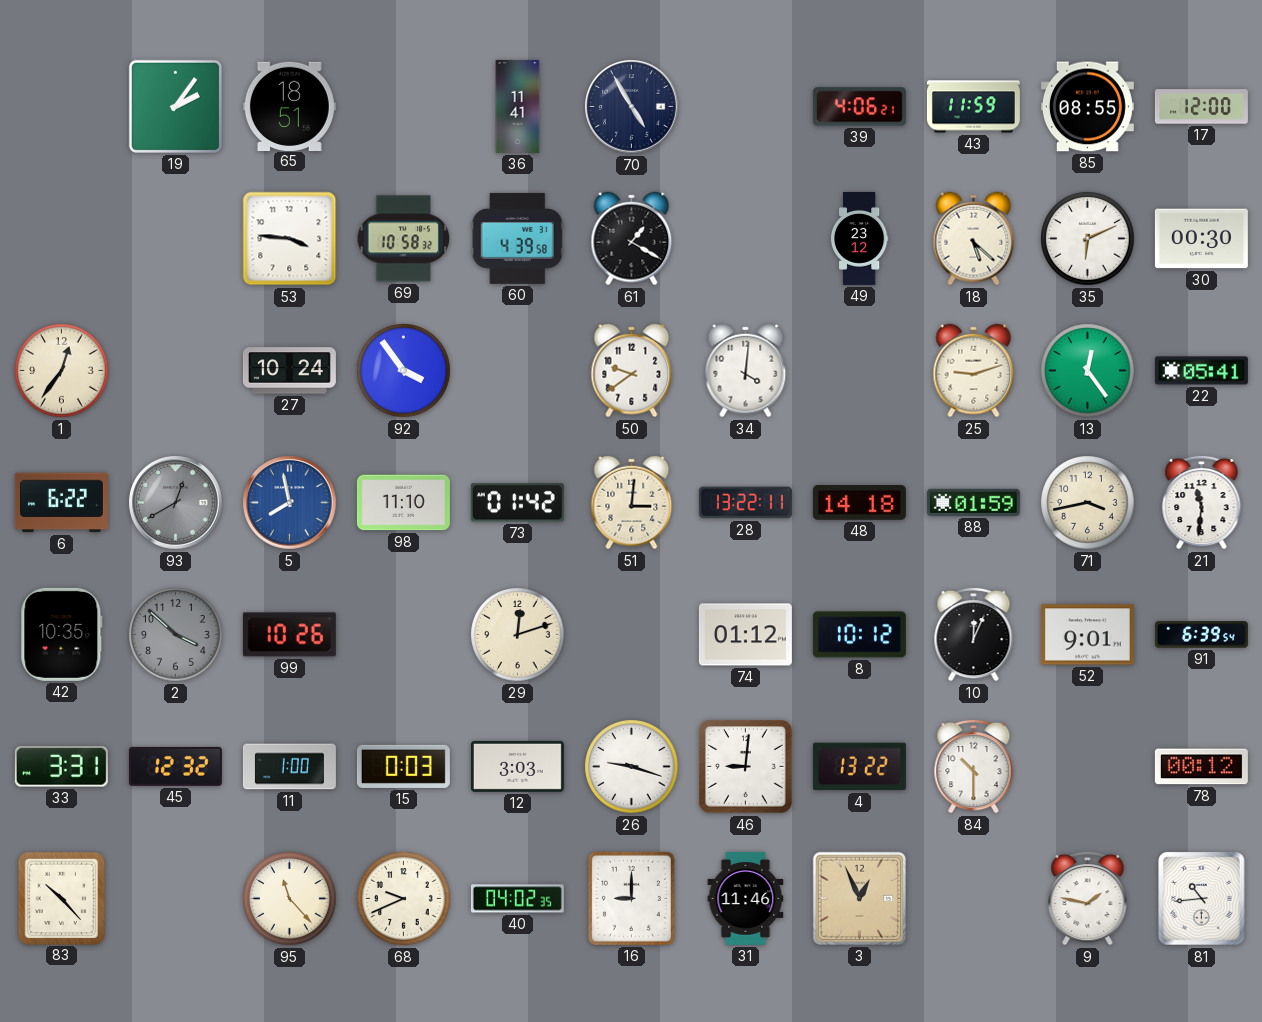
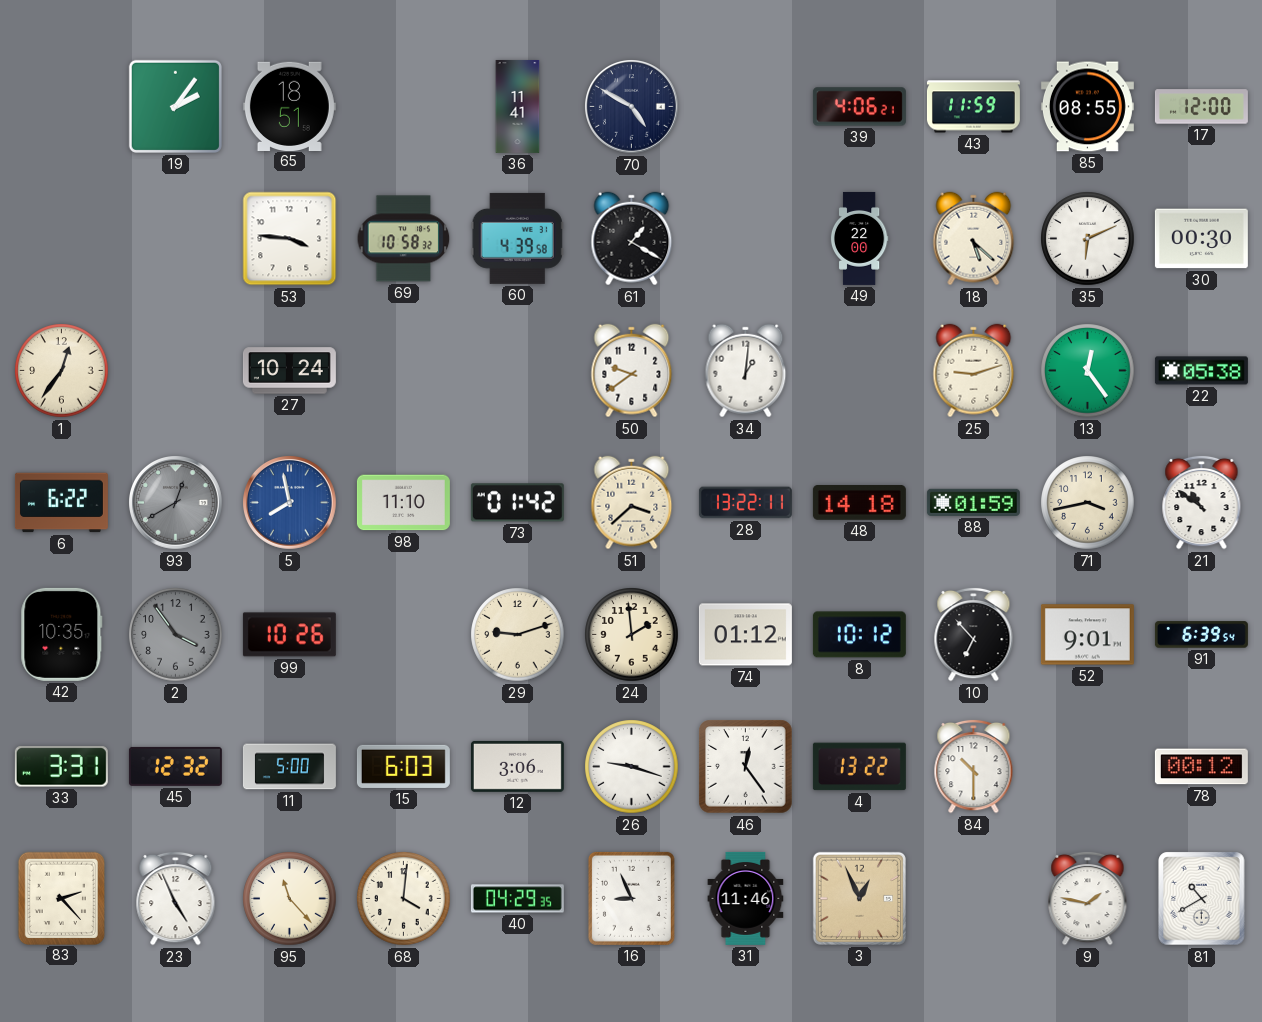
70: 4:55 -> 4:50
49: 23:12 -> 22:00
92: 3:54 -> none
34: 4:01 -> 1:01
22: 05:41 -> 05:38
51: 3:01 -> 3:38
21: 11:31 -> 10:51
2: 3:52 -> 3:54
29: 12:12 -> 9:12
24: none -> 1:59
10: 12:04 -> 6:53
11: 1:00 -> 5:00
15: 0:03 -> 6:03
12: 3:03 -> 3:06
46: 9:01 -> 12:24
83: 10:23 -> 2:23
23: none -> 4:56
68: 9:41 -> 4:01
40: 04:02 -> 04:29
16: 9:00 -> 8:56
81: 10:44 -> 10:40
